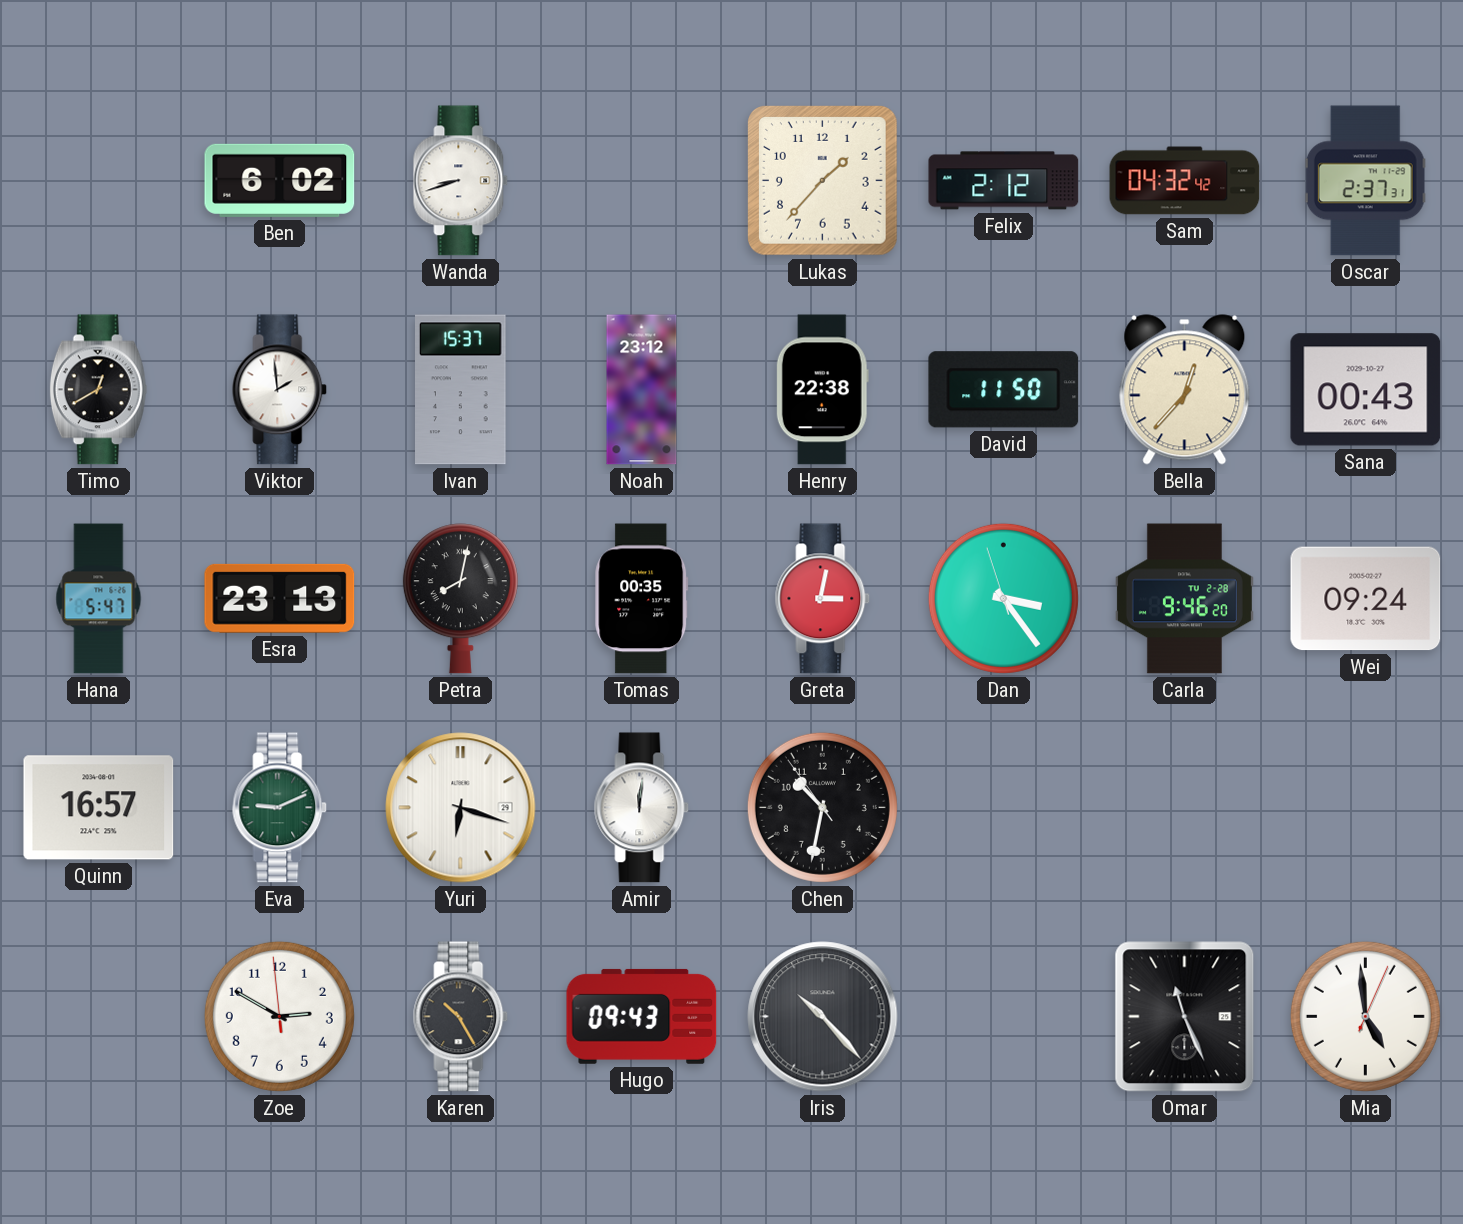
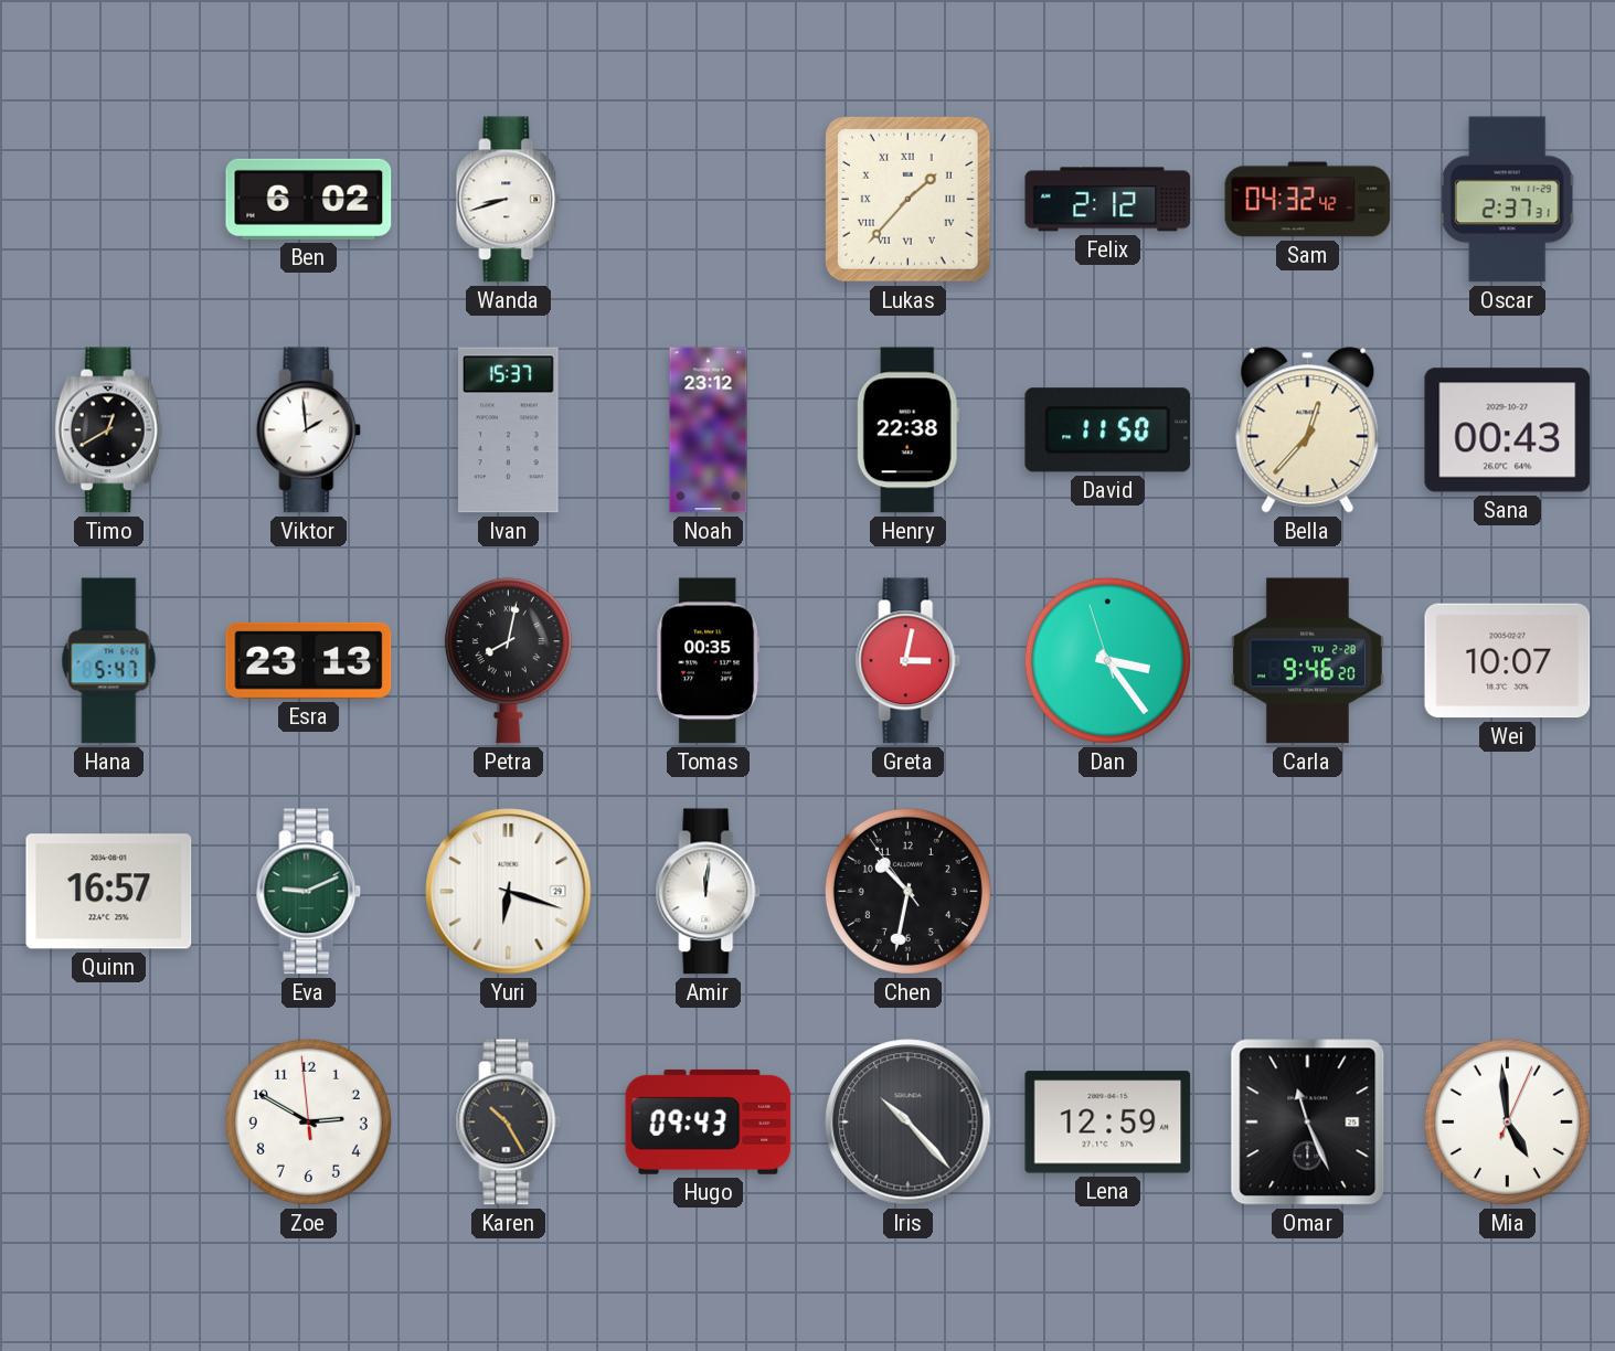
Lukas numerals: Arabic -> Roman
Wei: 09:24 -> 10:07
Lena: none -> 12:59
